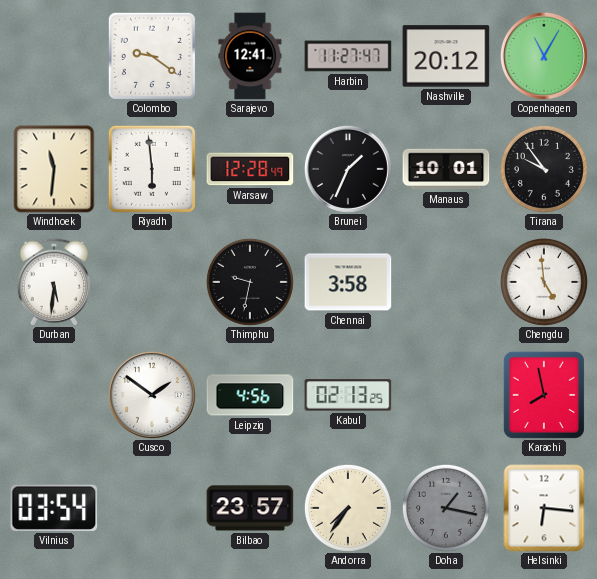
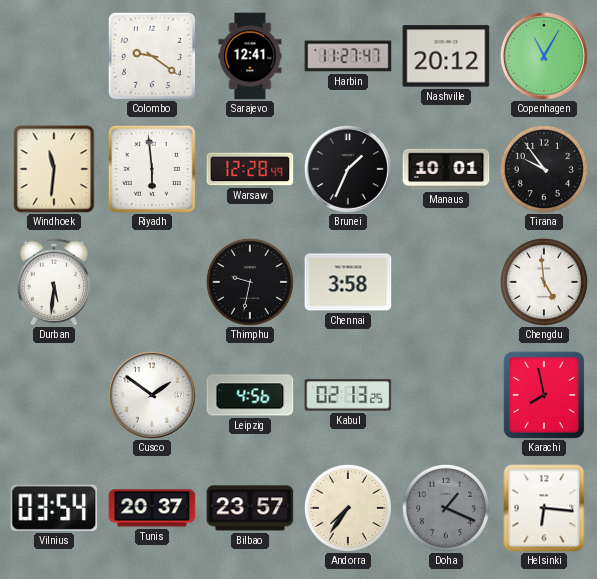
Tunis: none -> 20:37
Doha: 1:17 -> 1:19
